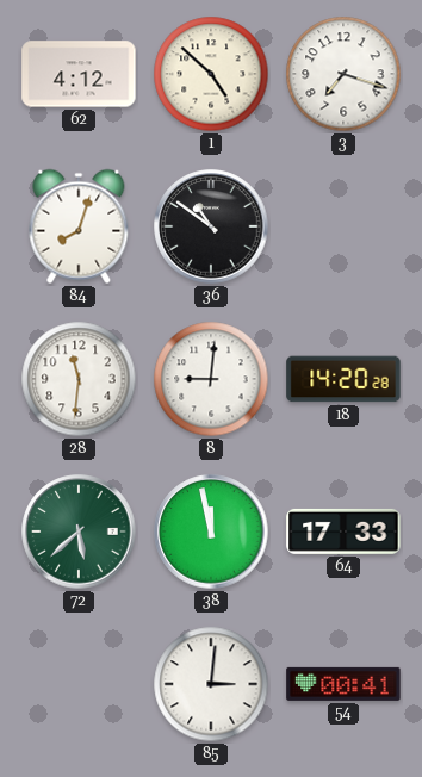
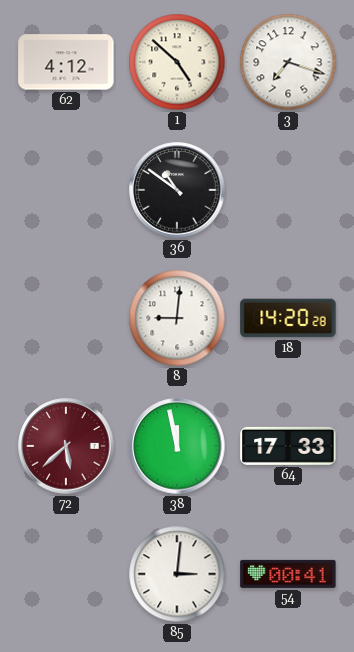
84: 8:03 -> none
28: 11:31 -> none
72 dial: green -> burgundy
